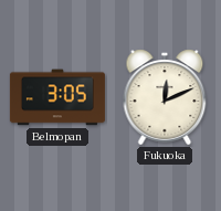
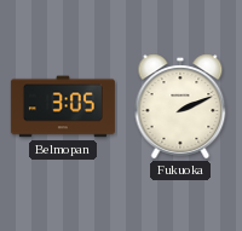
Fukuoka: 12:11 -> 2:11
